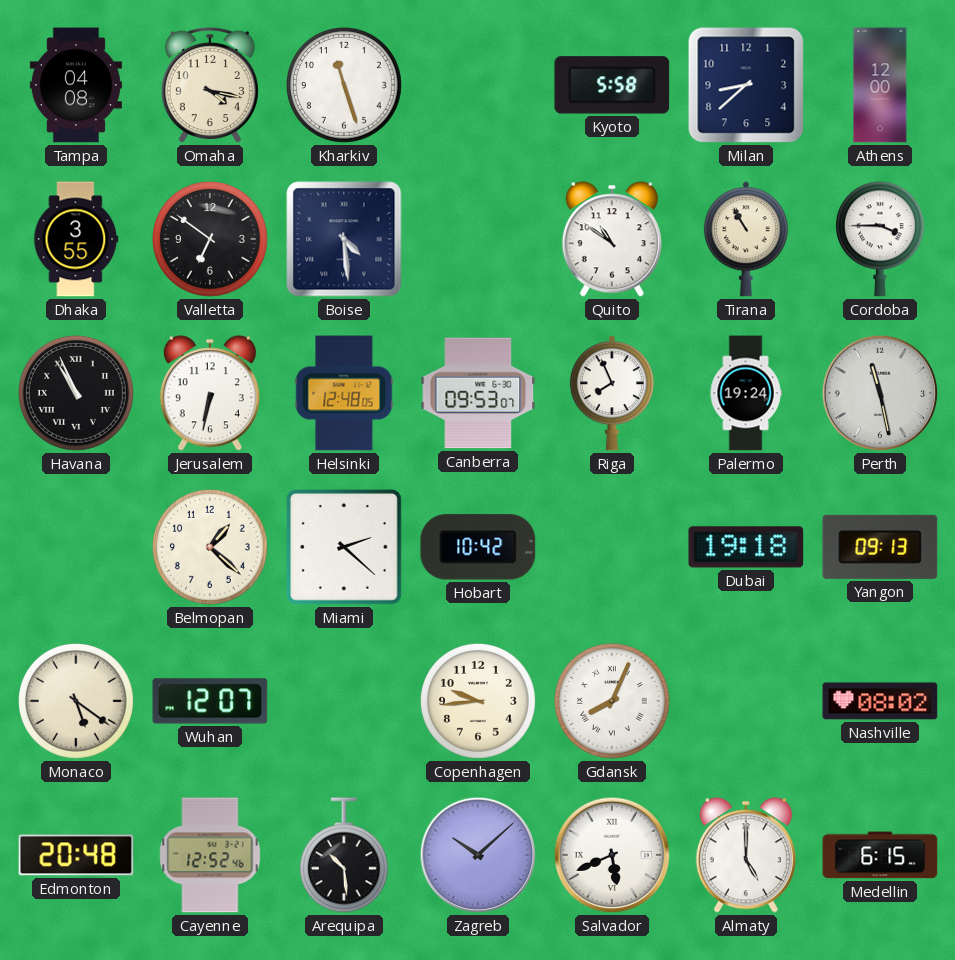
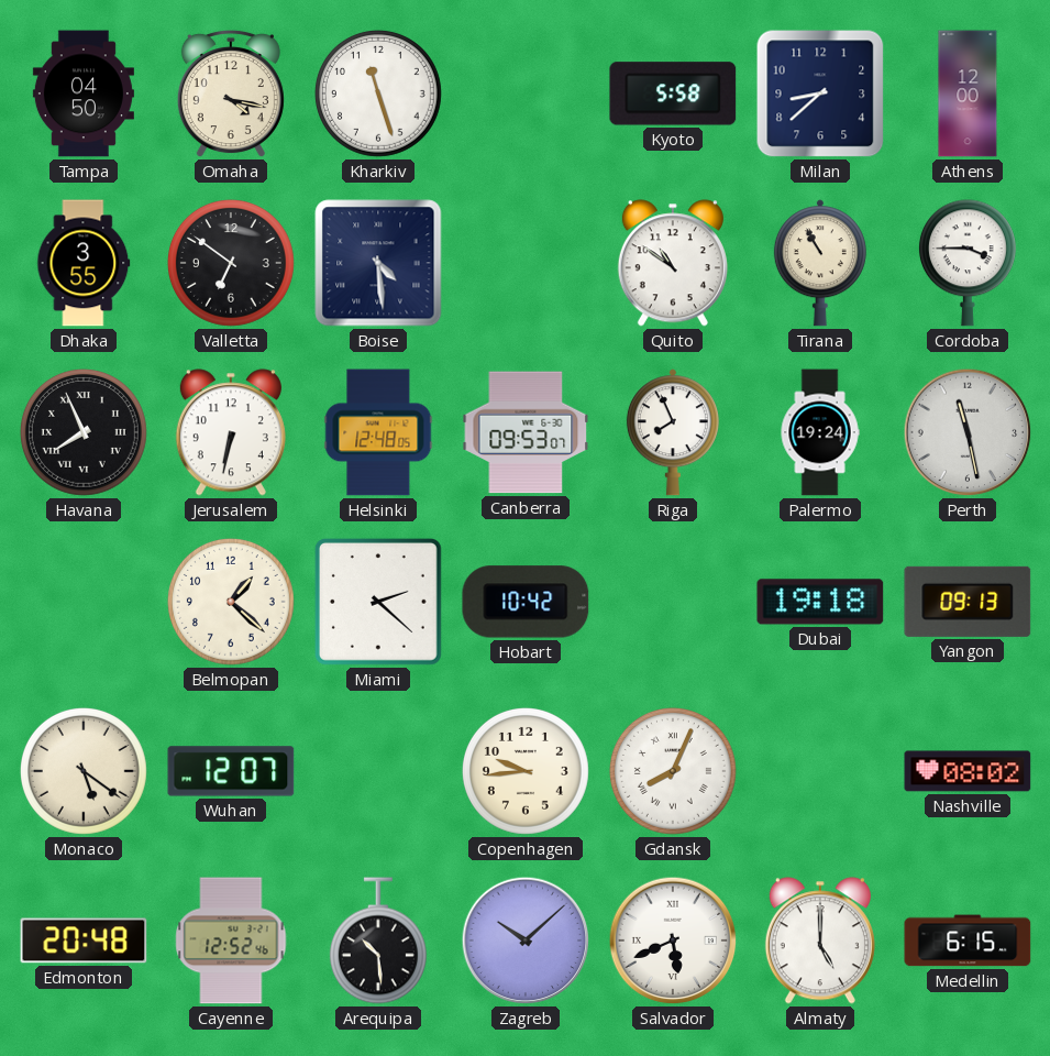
Tampa: 04:08 -> 04:50
Havana: 10:56 -> 7:56
